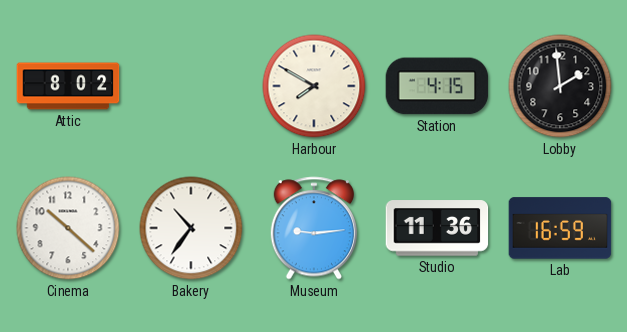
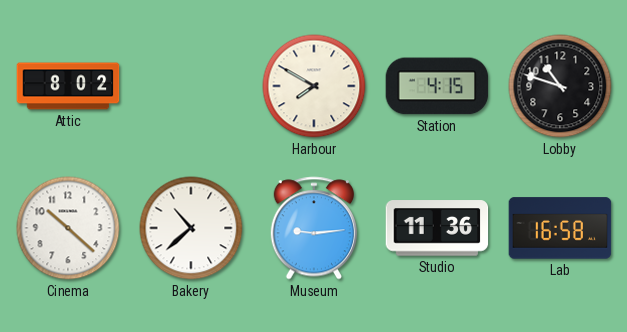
Lobby: 1:59 -> 10:48
Bakery: 10:36 -> 10:38
Lab: 16:59 -> 16:58
